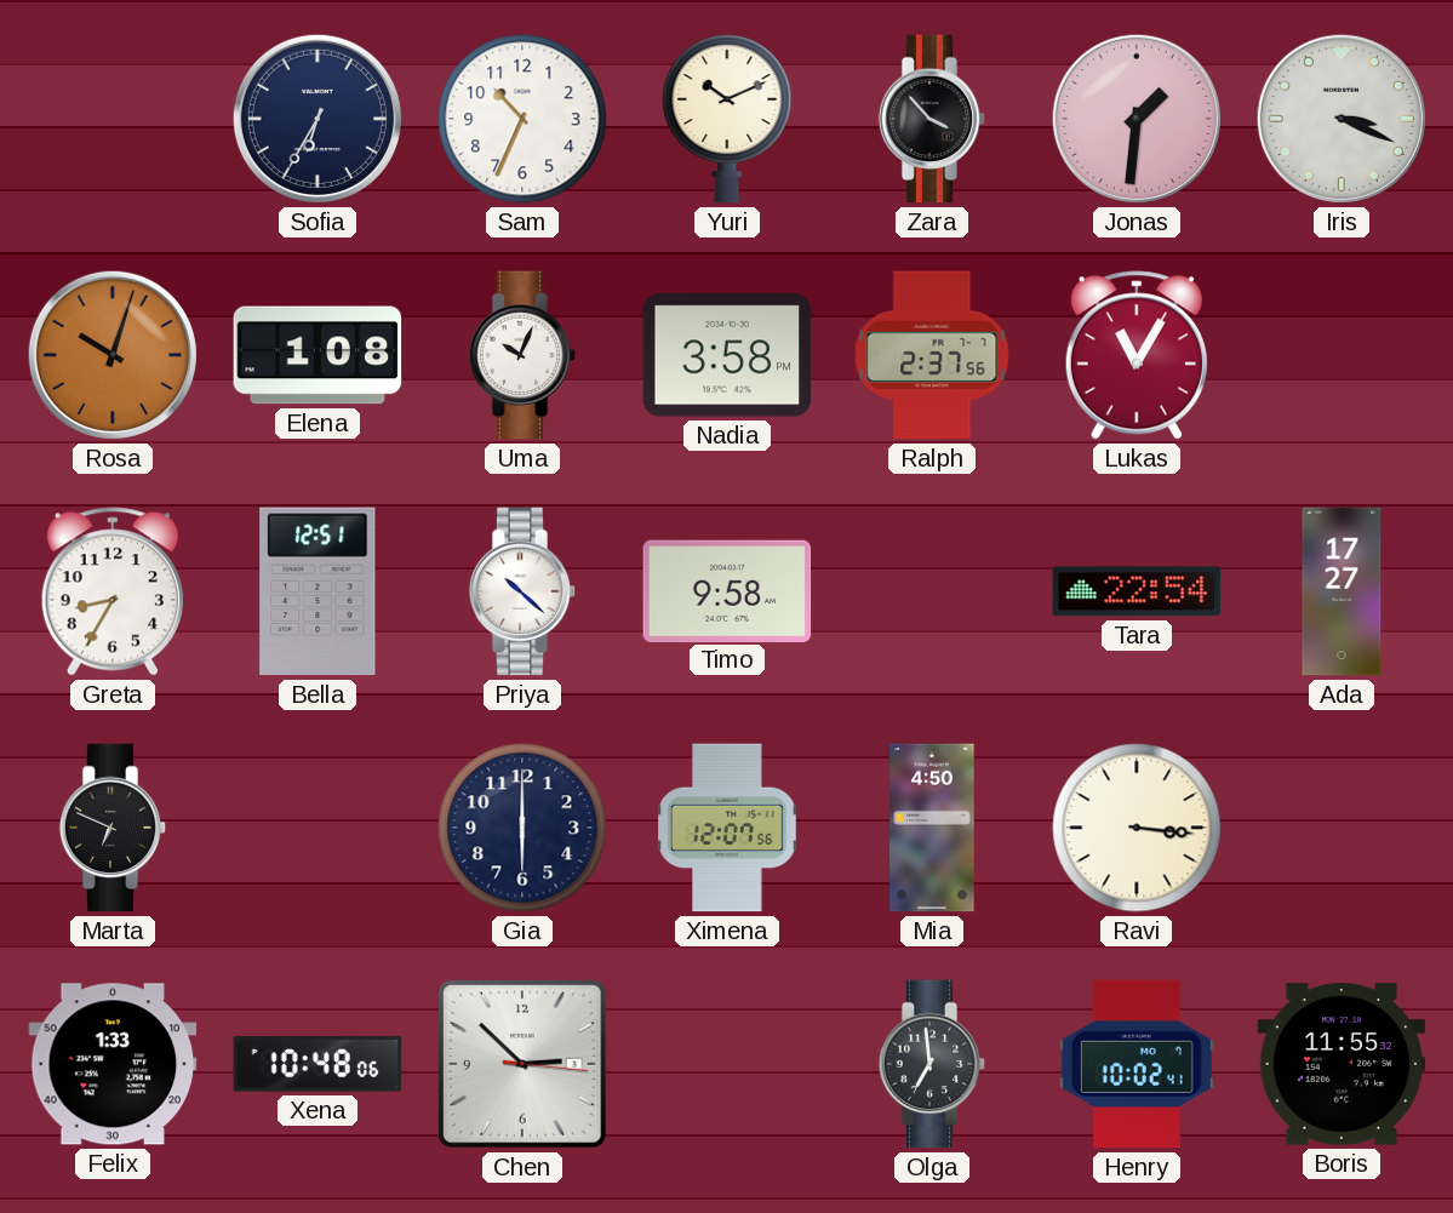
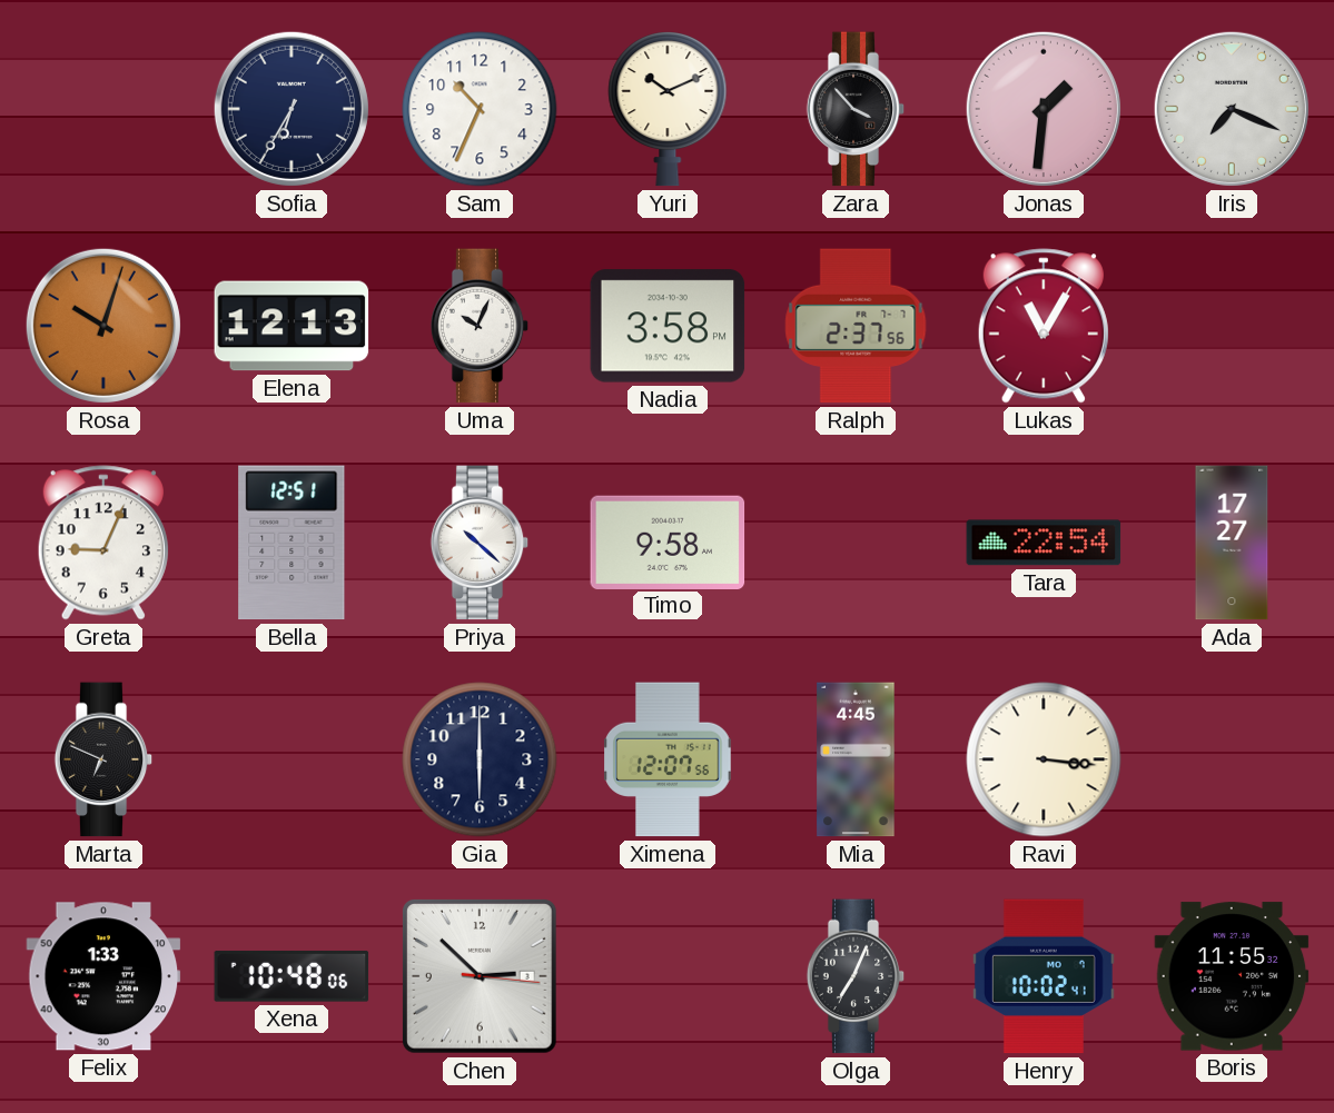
Iris: 3:19 -> 7:19
Elena: 1:08 -> 12:13
Greta: 8:35 -> 9:04
Mia: 4:50 -> 4:45
Olga: 6:59 -> 7:04
